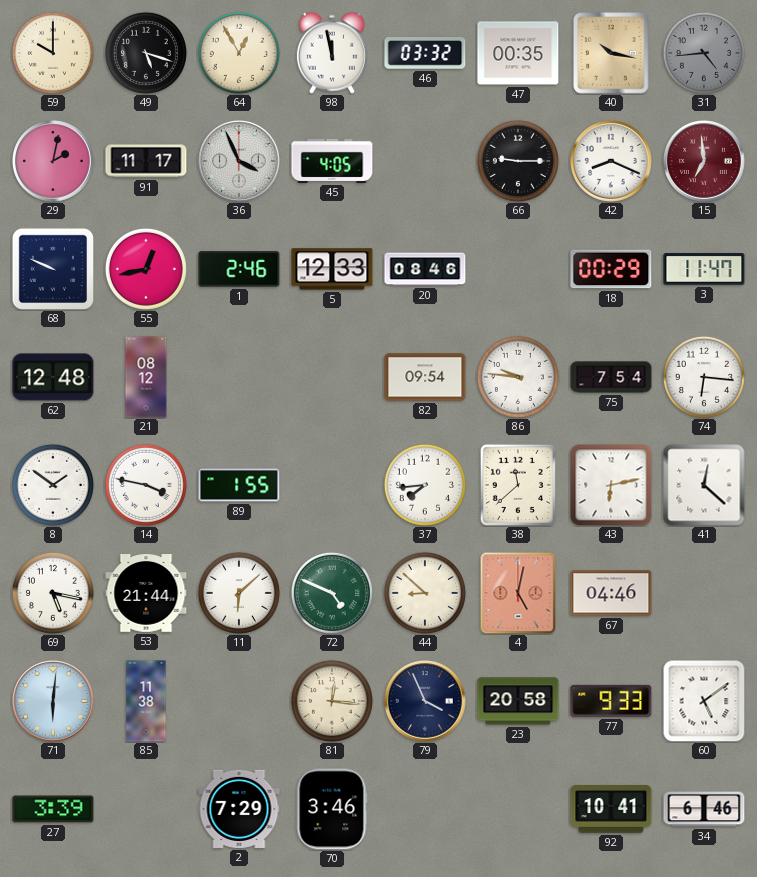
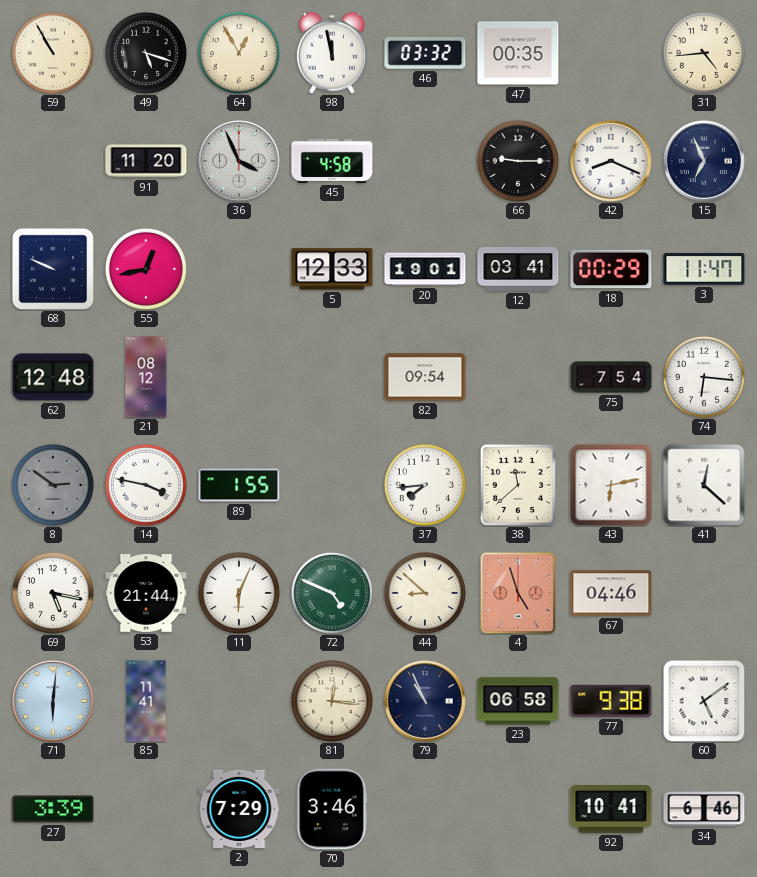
59: 10:00 -> 10:55
40: 10:17 -> none
31 dial: grey -> cream
29: 2:02 -> none
91: 11:17 -> 11:20
45: 4:05 -> 4:58
15: 6:59 -> 6:56
15 dial: burgundy -> navy
1: 2:46 -> none
20: 08:46 -> 19:01
12: none -> 03:41
86: 9:46 -> none
8: 1:51 -> 2:51
8 dial: white -> grey
11: 6:08 -> 6:04
4: 5:02 -> 4:57
85: 11:38 -> 11:41
79: 3:56 -> 10:56
23: 20:58 -> 06:58
77: 9:33 -> 9:38
